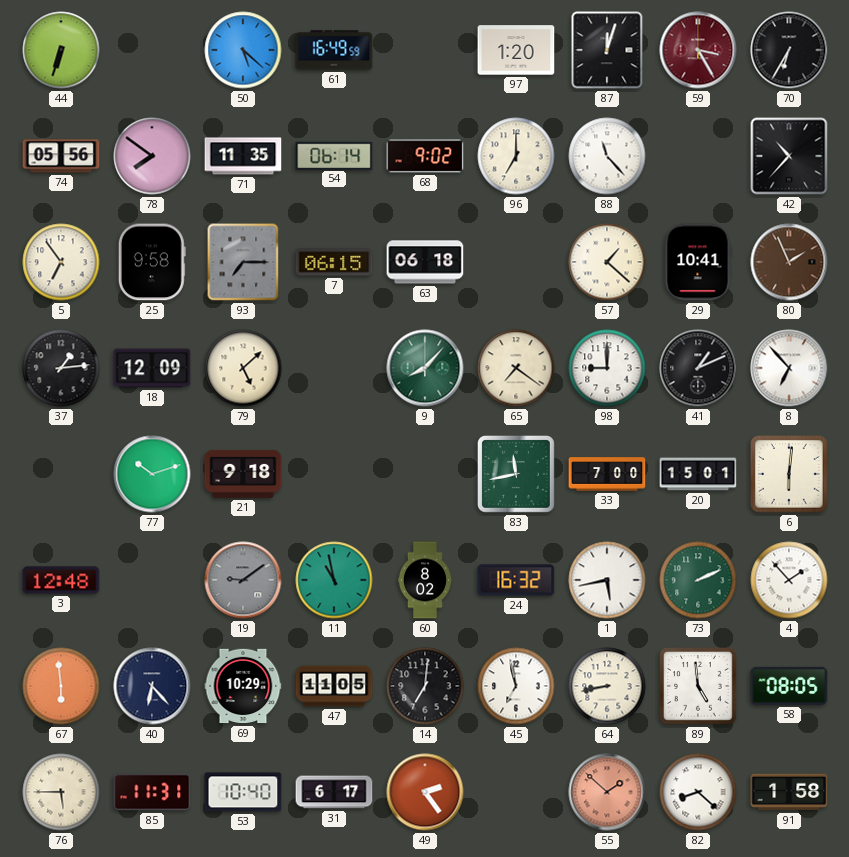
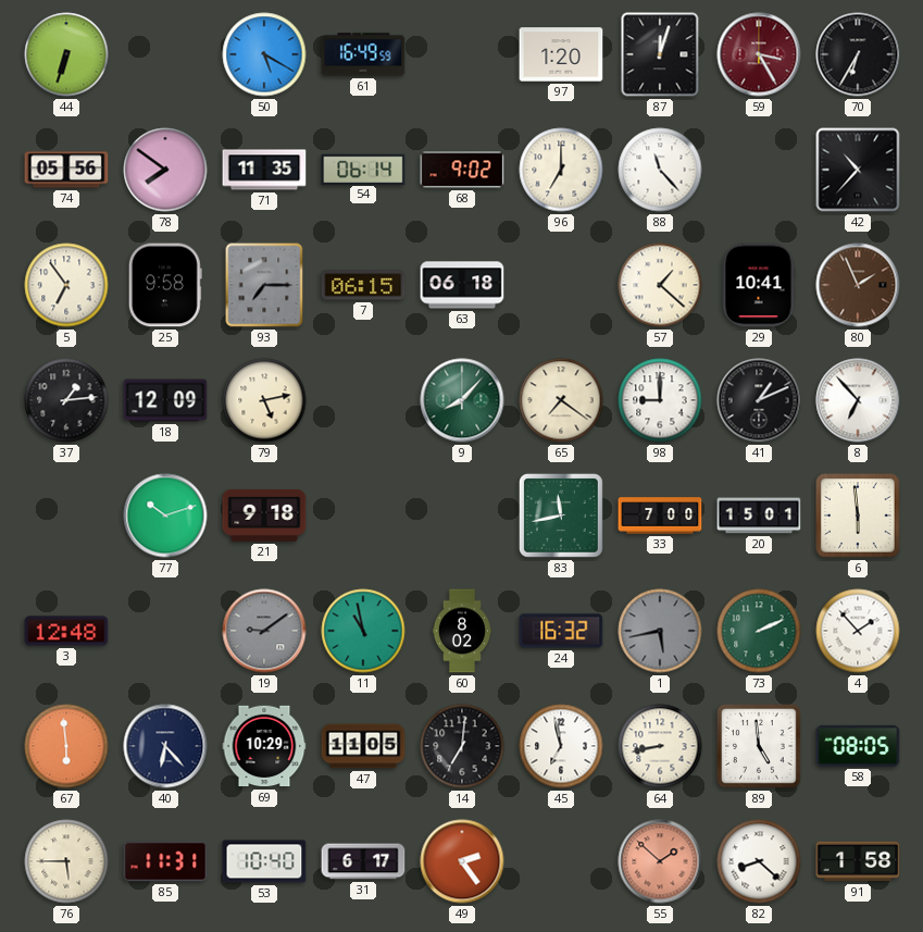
50: 5:22 -> 5:20
79: 5:08 -> 5:13
6: 6:01 -> 5:59
1 dial: white -> grey
